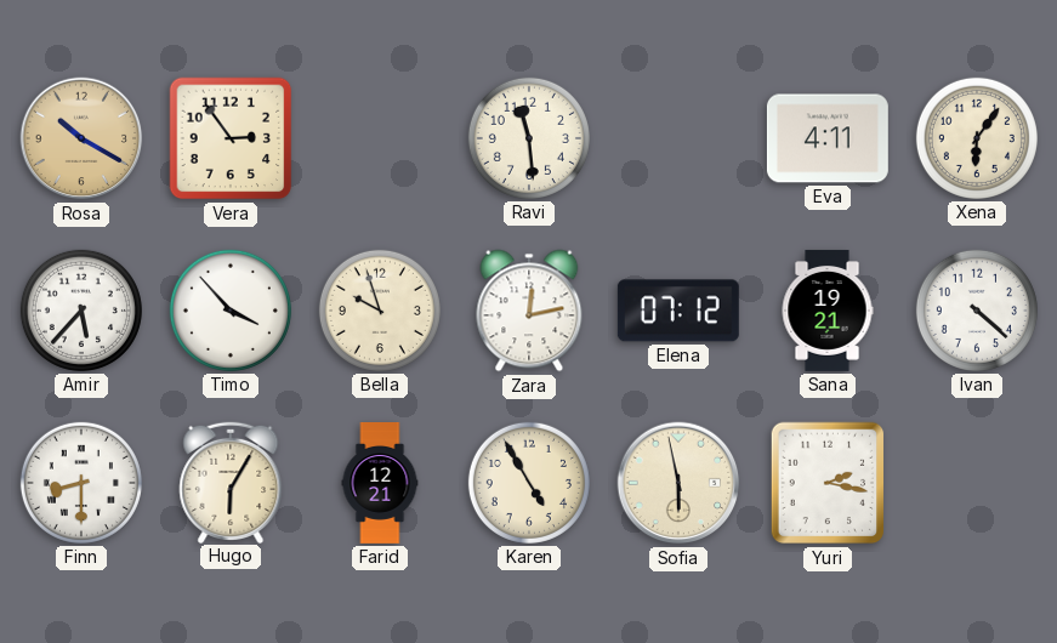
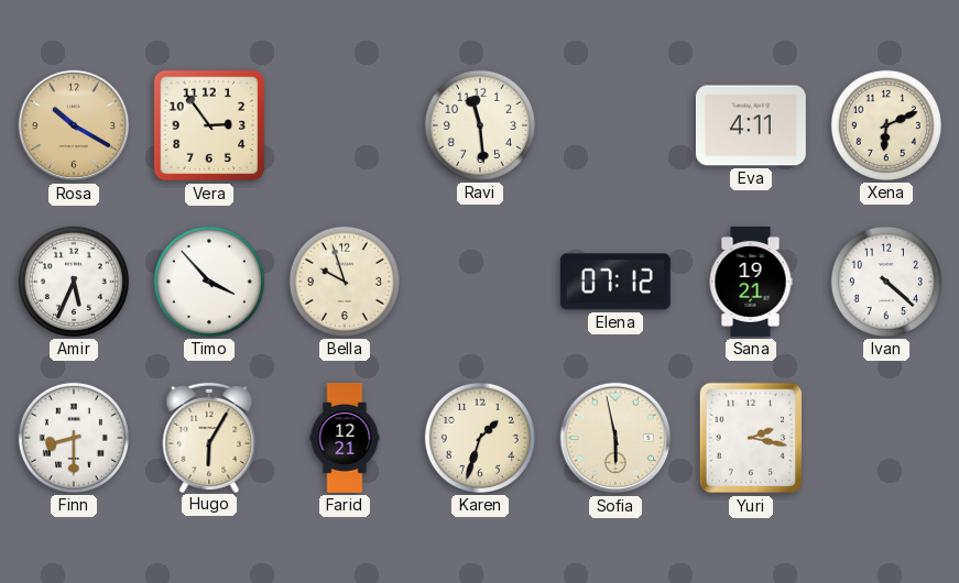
Xena: 6:06 -> 6:11
Amir: 5:37 -> 5:34
Zara: 12:13 -> none
Karen: 4:55 -> 1:33
